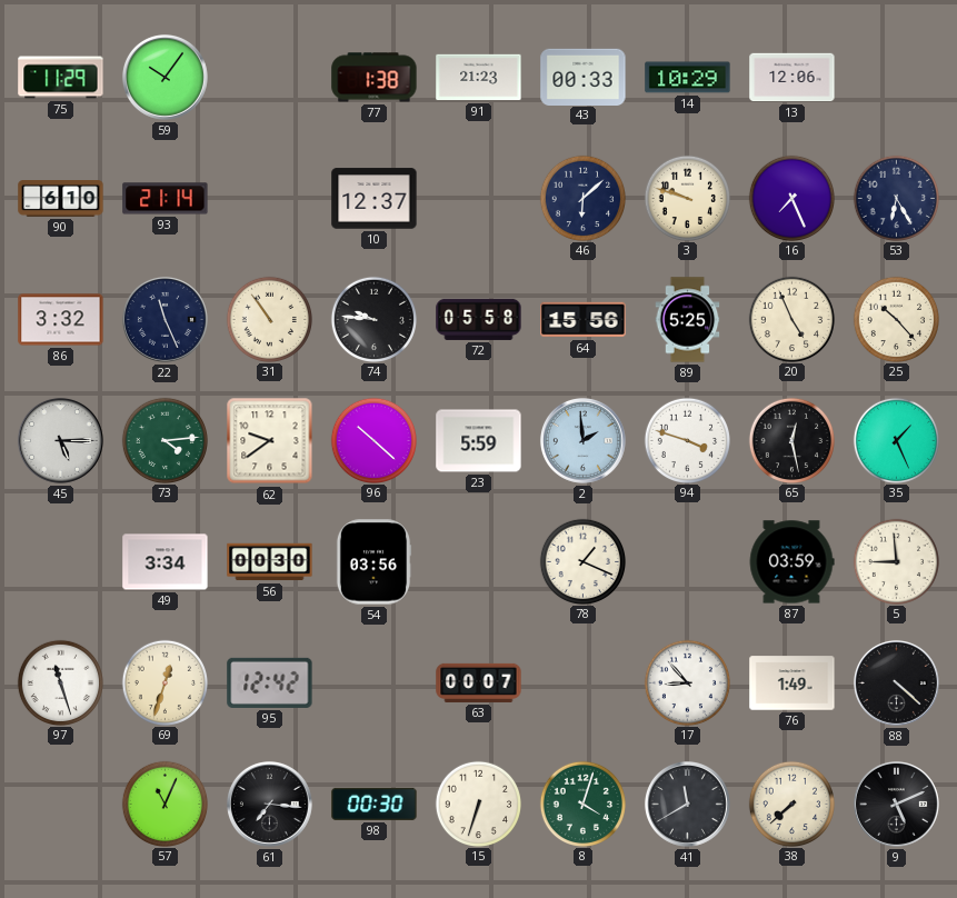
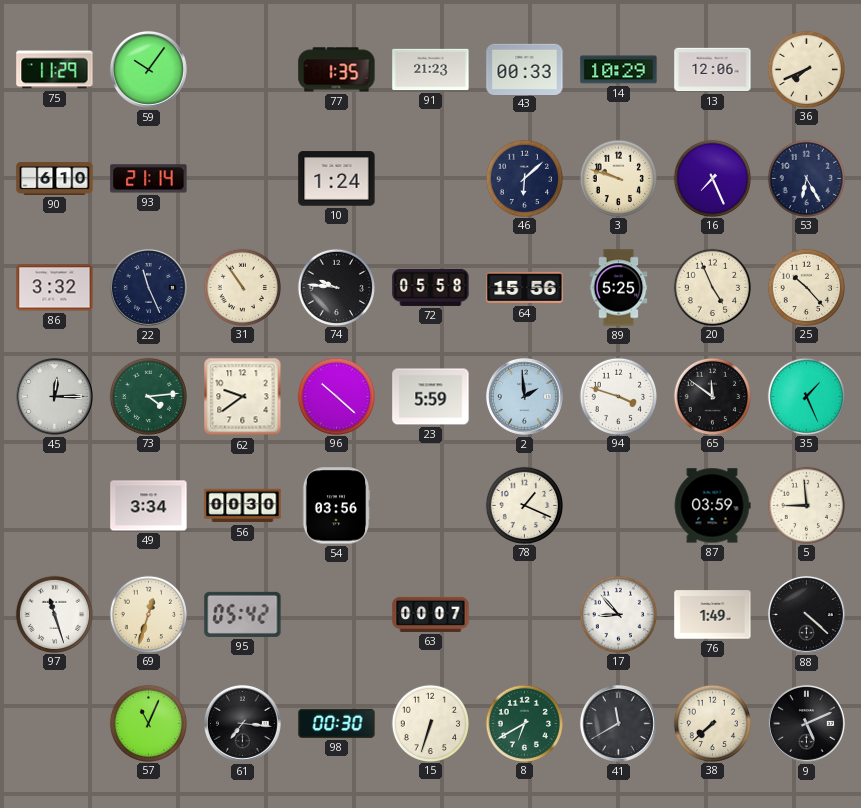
77: 1:38 -> 1:35
36: none -> 7:41
10: 12:37 -> 1:24
45: 5:15 -> 12:15
65: 12:28 -> 11:51
95: 12:42 -> 05:42
8: 4:03 -> 6:40
